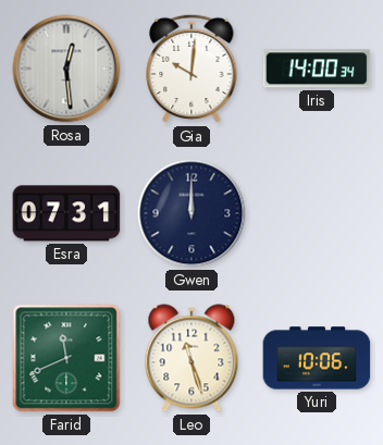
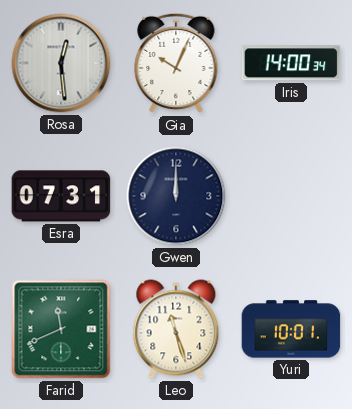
Gia: 10:01 -> 10:04
Yuri: 10:06 -> 10:01
